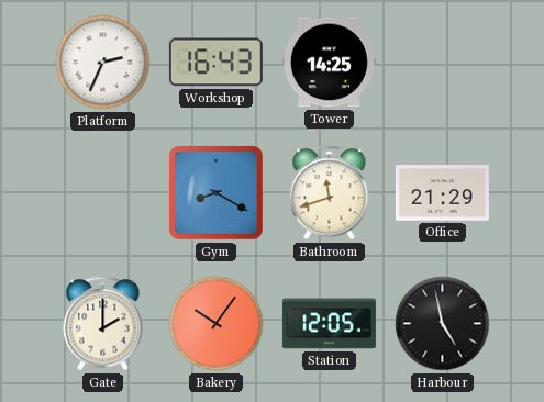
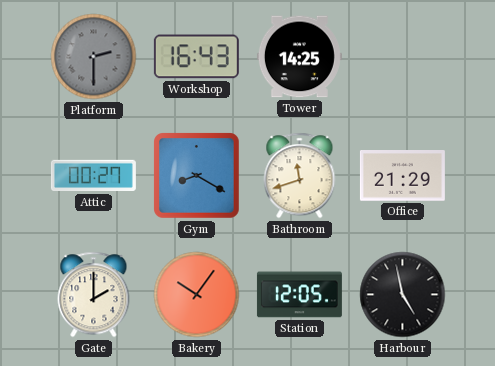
Platform: 2:34 -> 2:30
Platform dial: white -> grey
Attic: none -> 00:27
